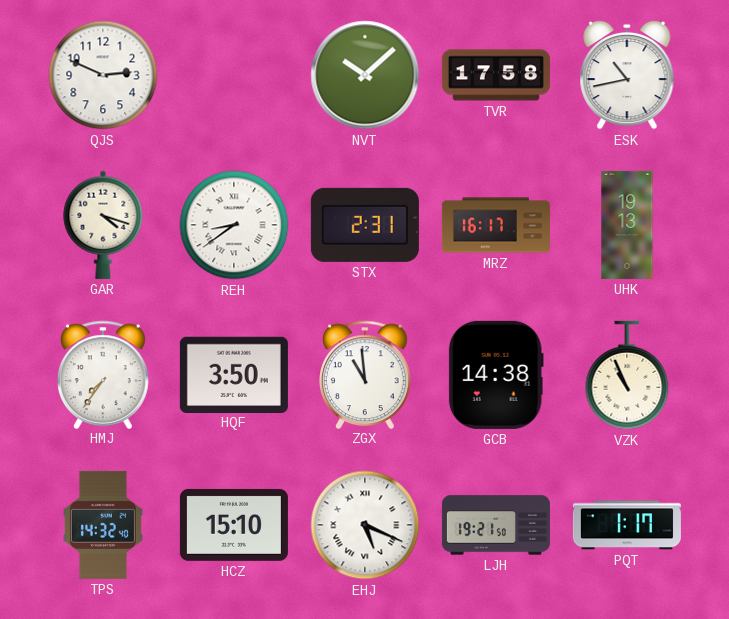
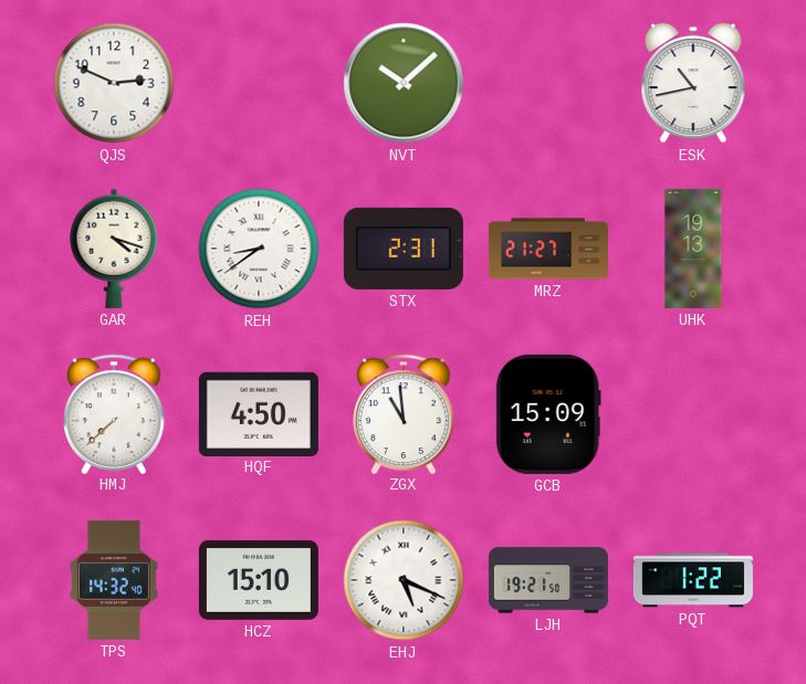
TVR: 17:58 -> none
MRZ: 16:17 -> 21:27
HMJ: 7:36 -> 7:38
HQF: 3:50 -> 4:50
GCB: 14:38 -> 15:09
VZK: 10:56 -> none
PQT: 1:17 -> 1:22
